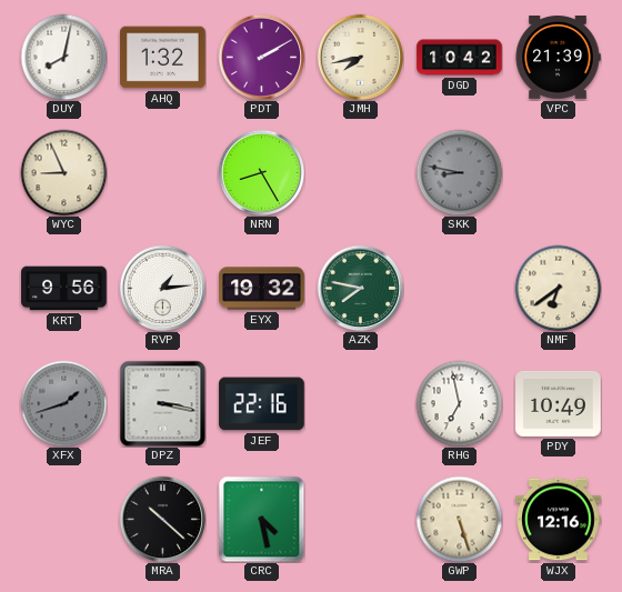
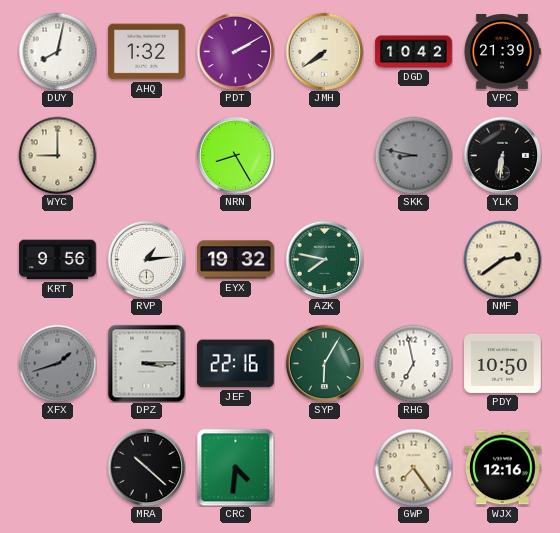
JMH: 7:43 -> 7:39
WYC: 8:56 -> 9:00
YLK: none -> 6:31
NMF: 6:39 -> 2:39
DPZ: 3:17 -> 3:15
SYP: none -> 6:05
PDY: 10:49 -> 10:50
CRC: 4:28 -> 4:31
GWP: 5:27 -> 7:24
